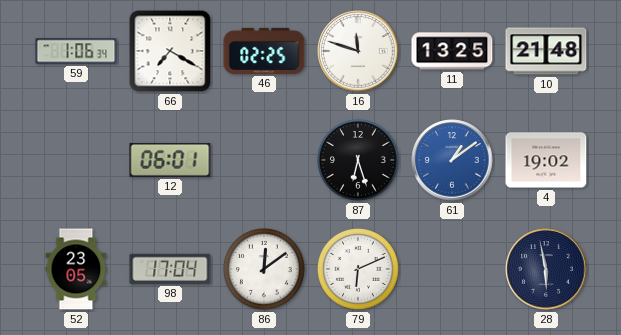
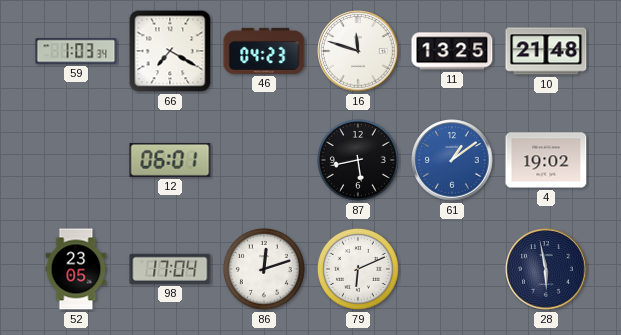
59: 1:06 -> 1:03
46: 02:25 -> 04:23
87: 6:27 -> 5:43
86: 12:09 -> 12:12
